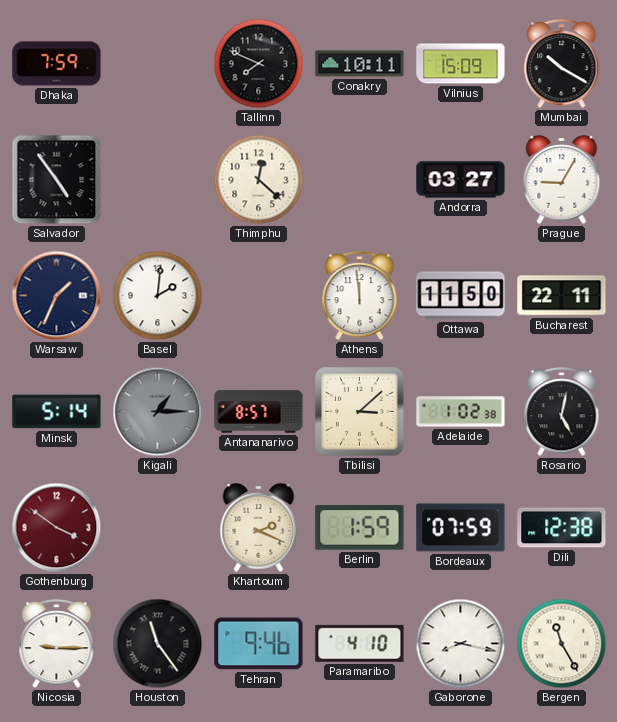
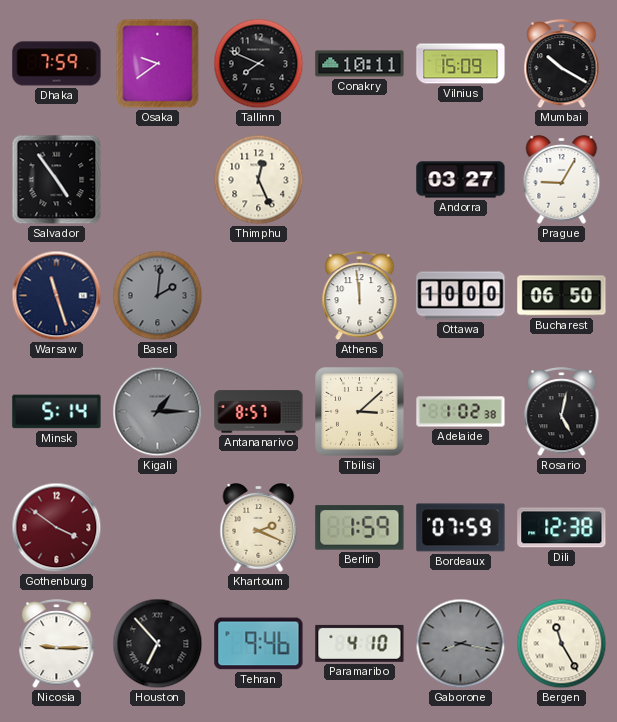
Osaka: none -> 9:39
Thimphu: 12:22 -> 12:26
Warsaw: 1:34 -> 11:27
Basel dial: white -> grey
Ottawa: 11:50 -> 10:00
Bucharest: 22:11 -> 06:50
Houston: 11:24 -> 6:53
Gaborone dial: white -> grey
